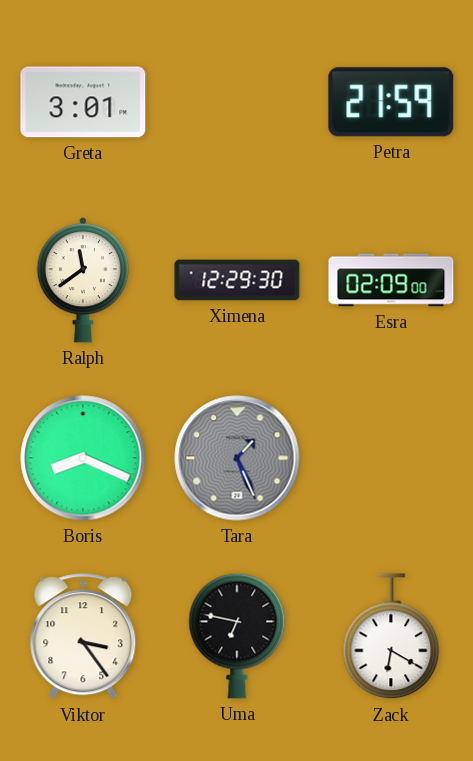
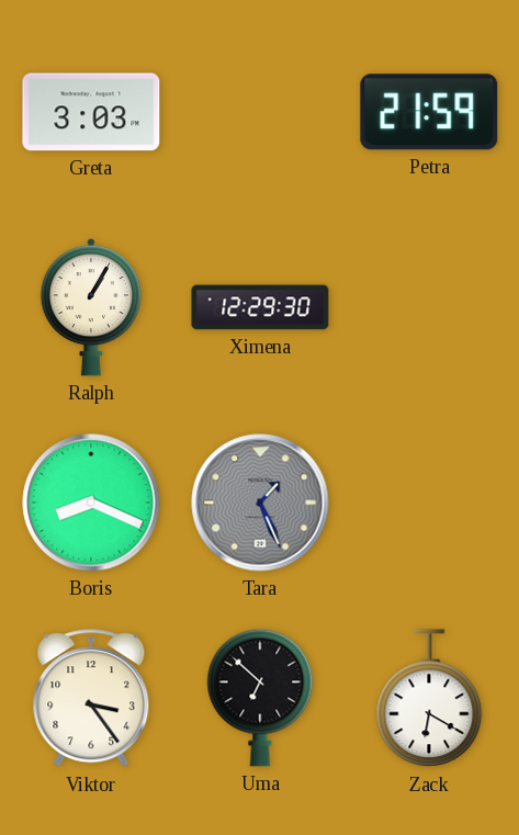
Greta: 3:01 -> 3:03
Ralph: 11:39 -> 1:05
Esra: 02:09 -> none
Uma: 6:47 -> 6:52
